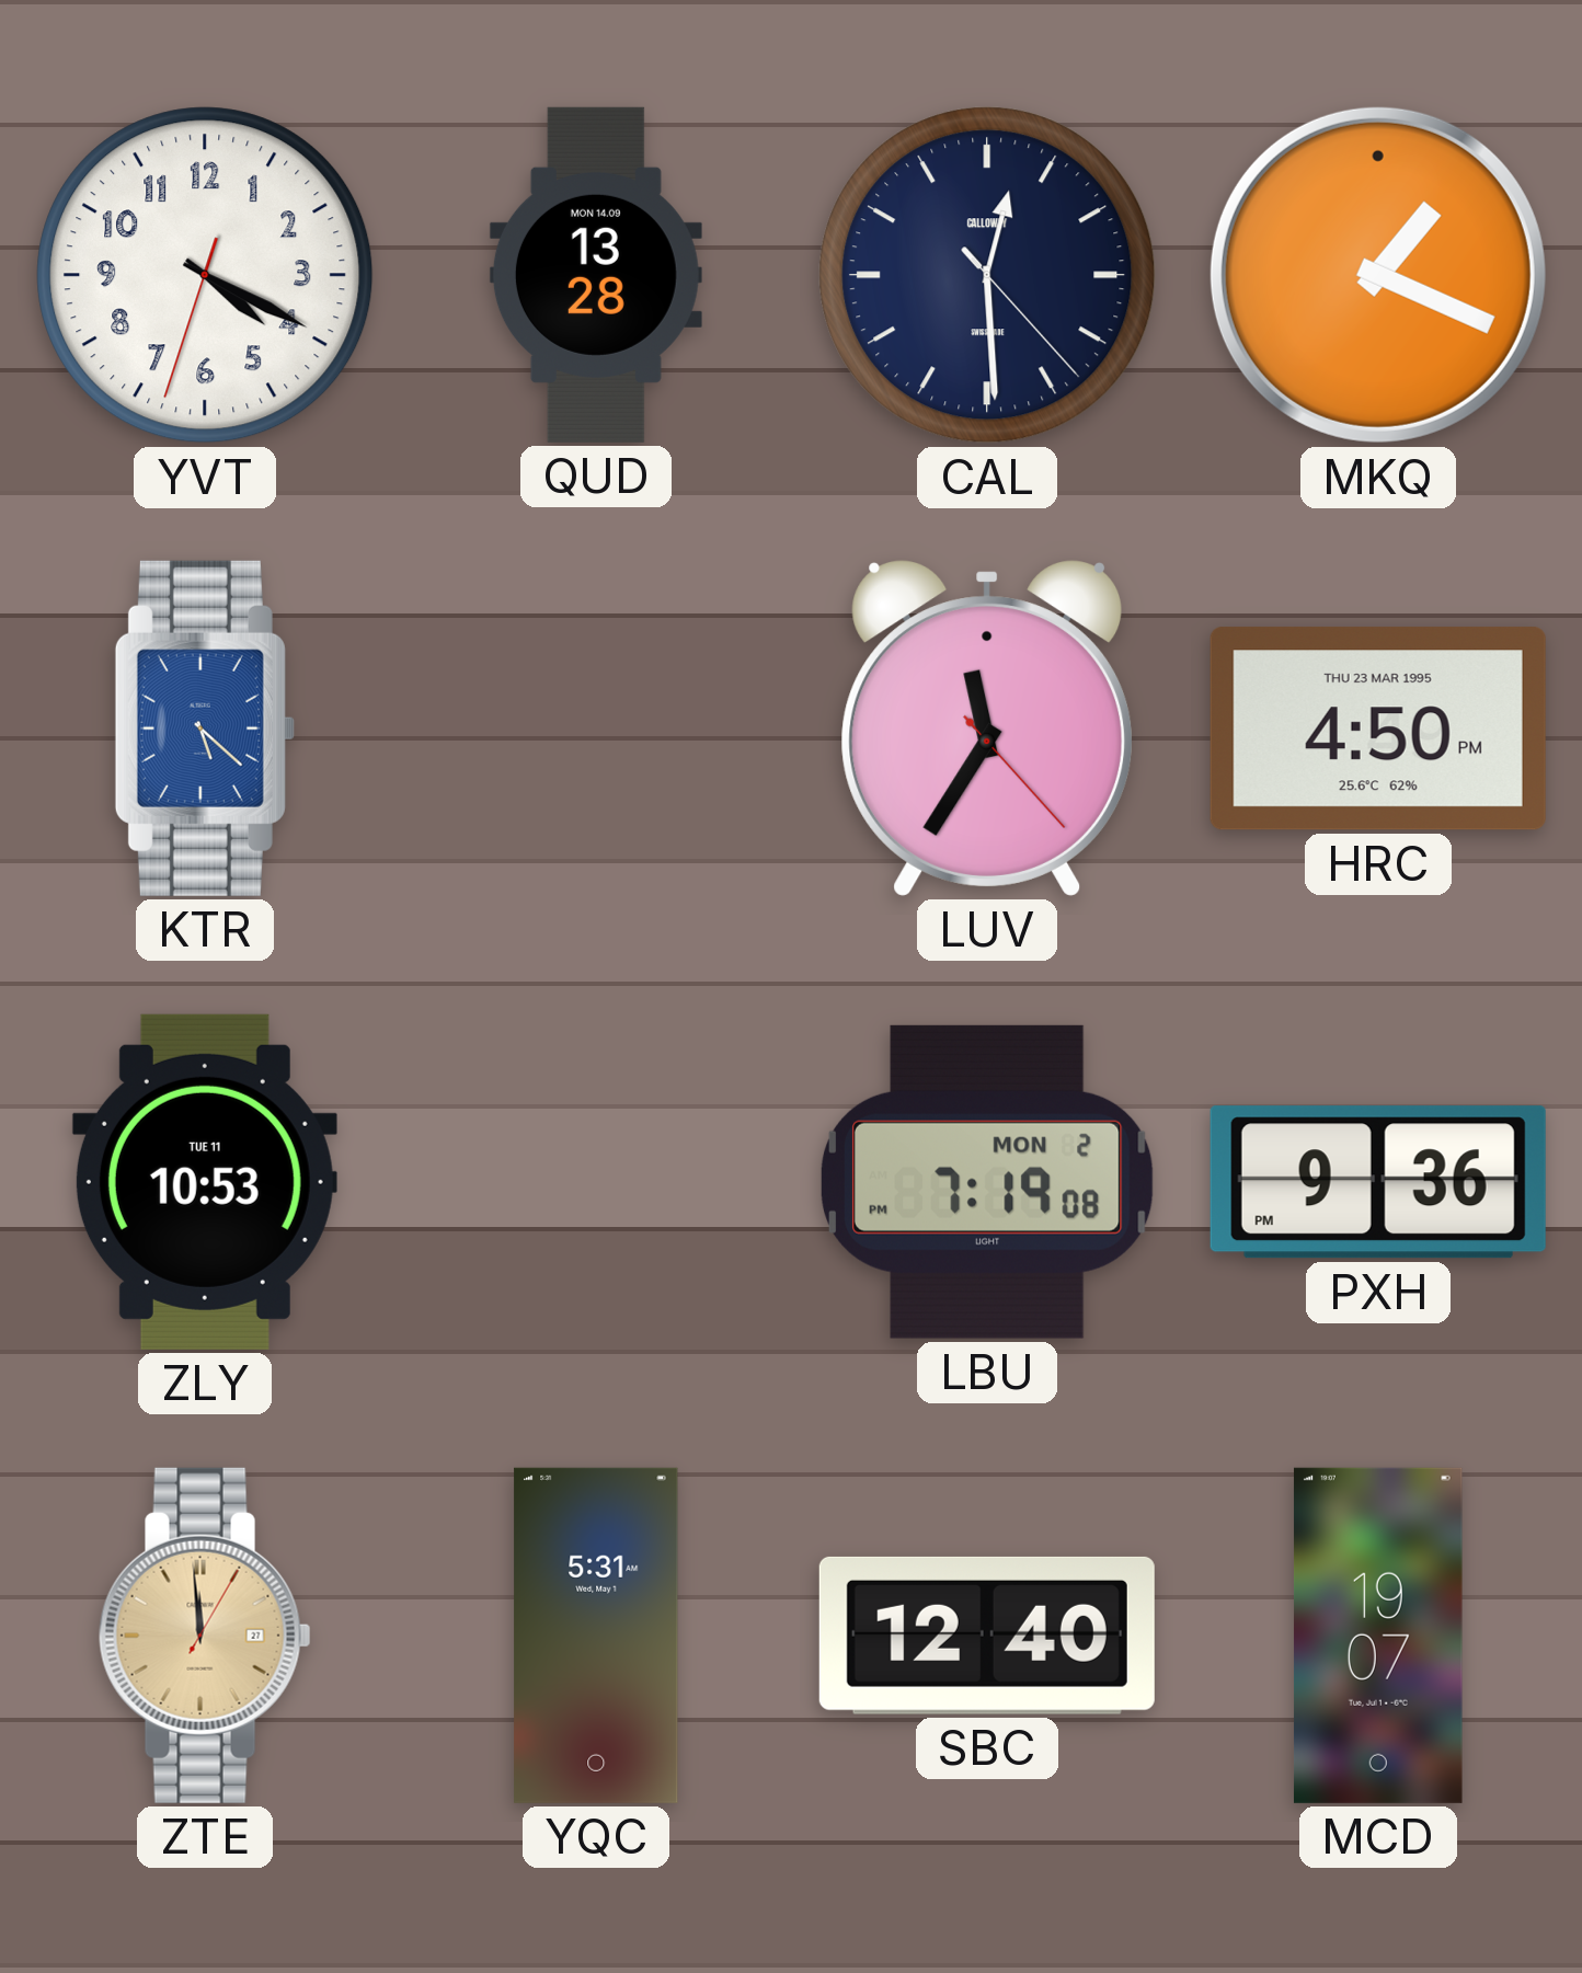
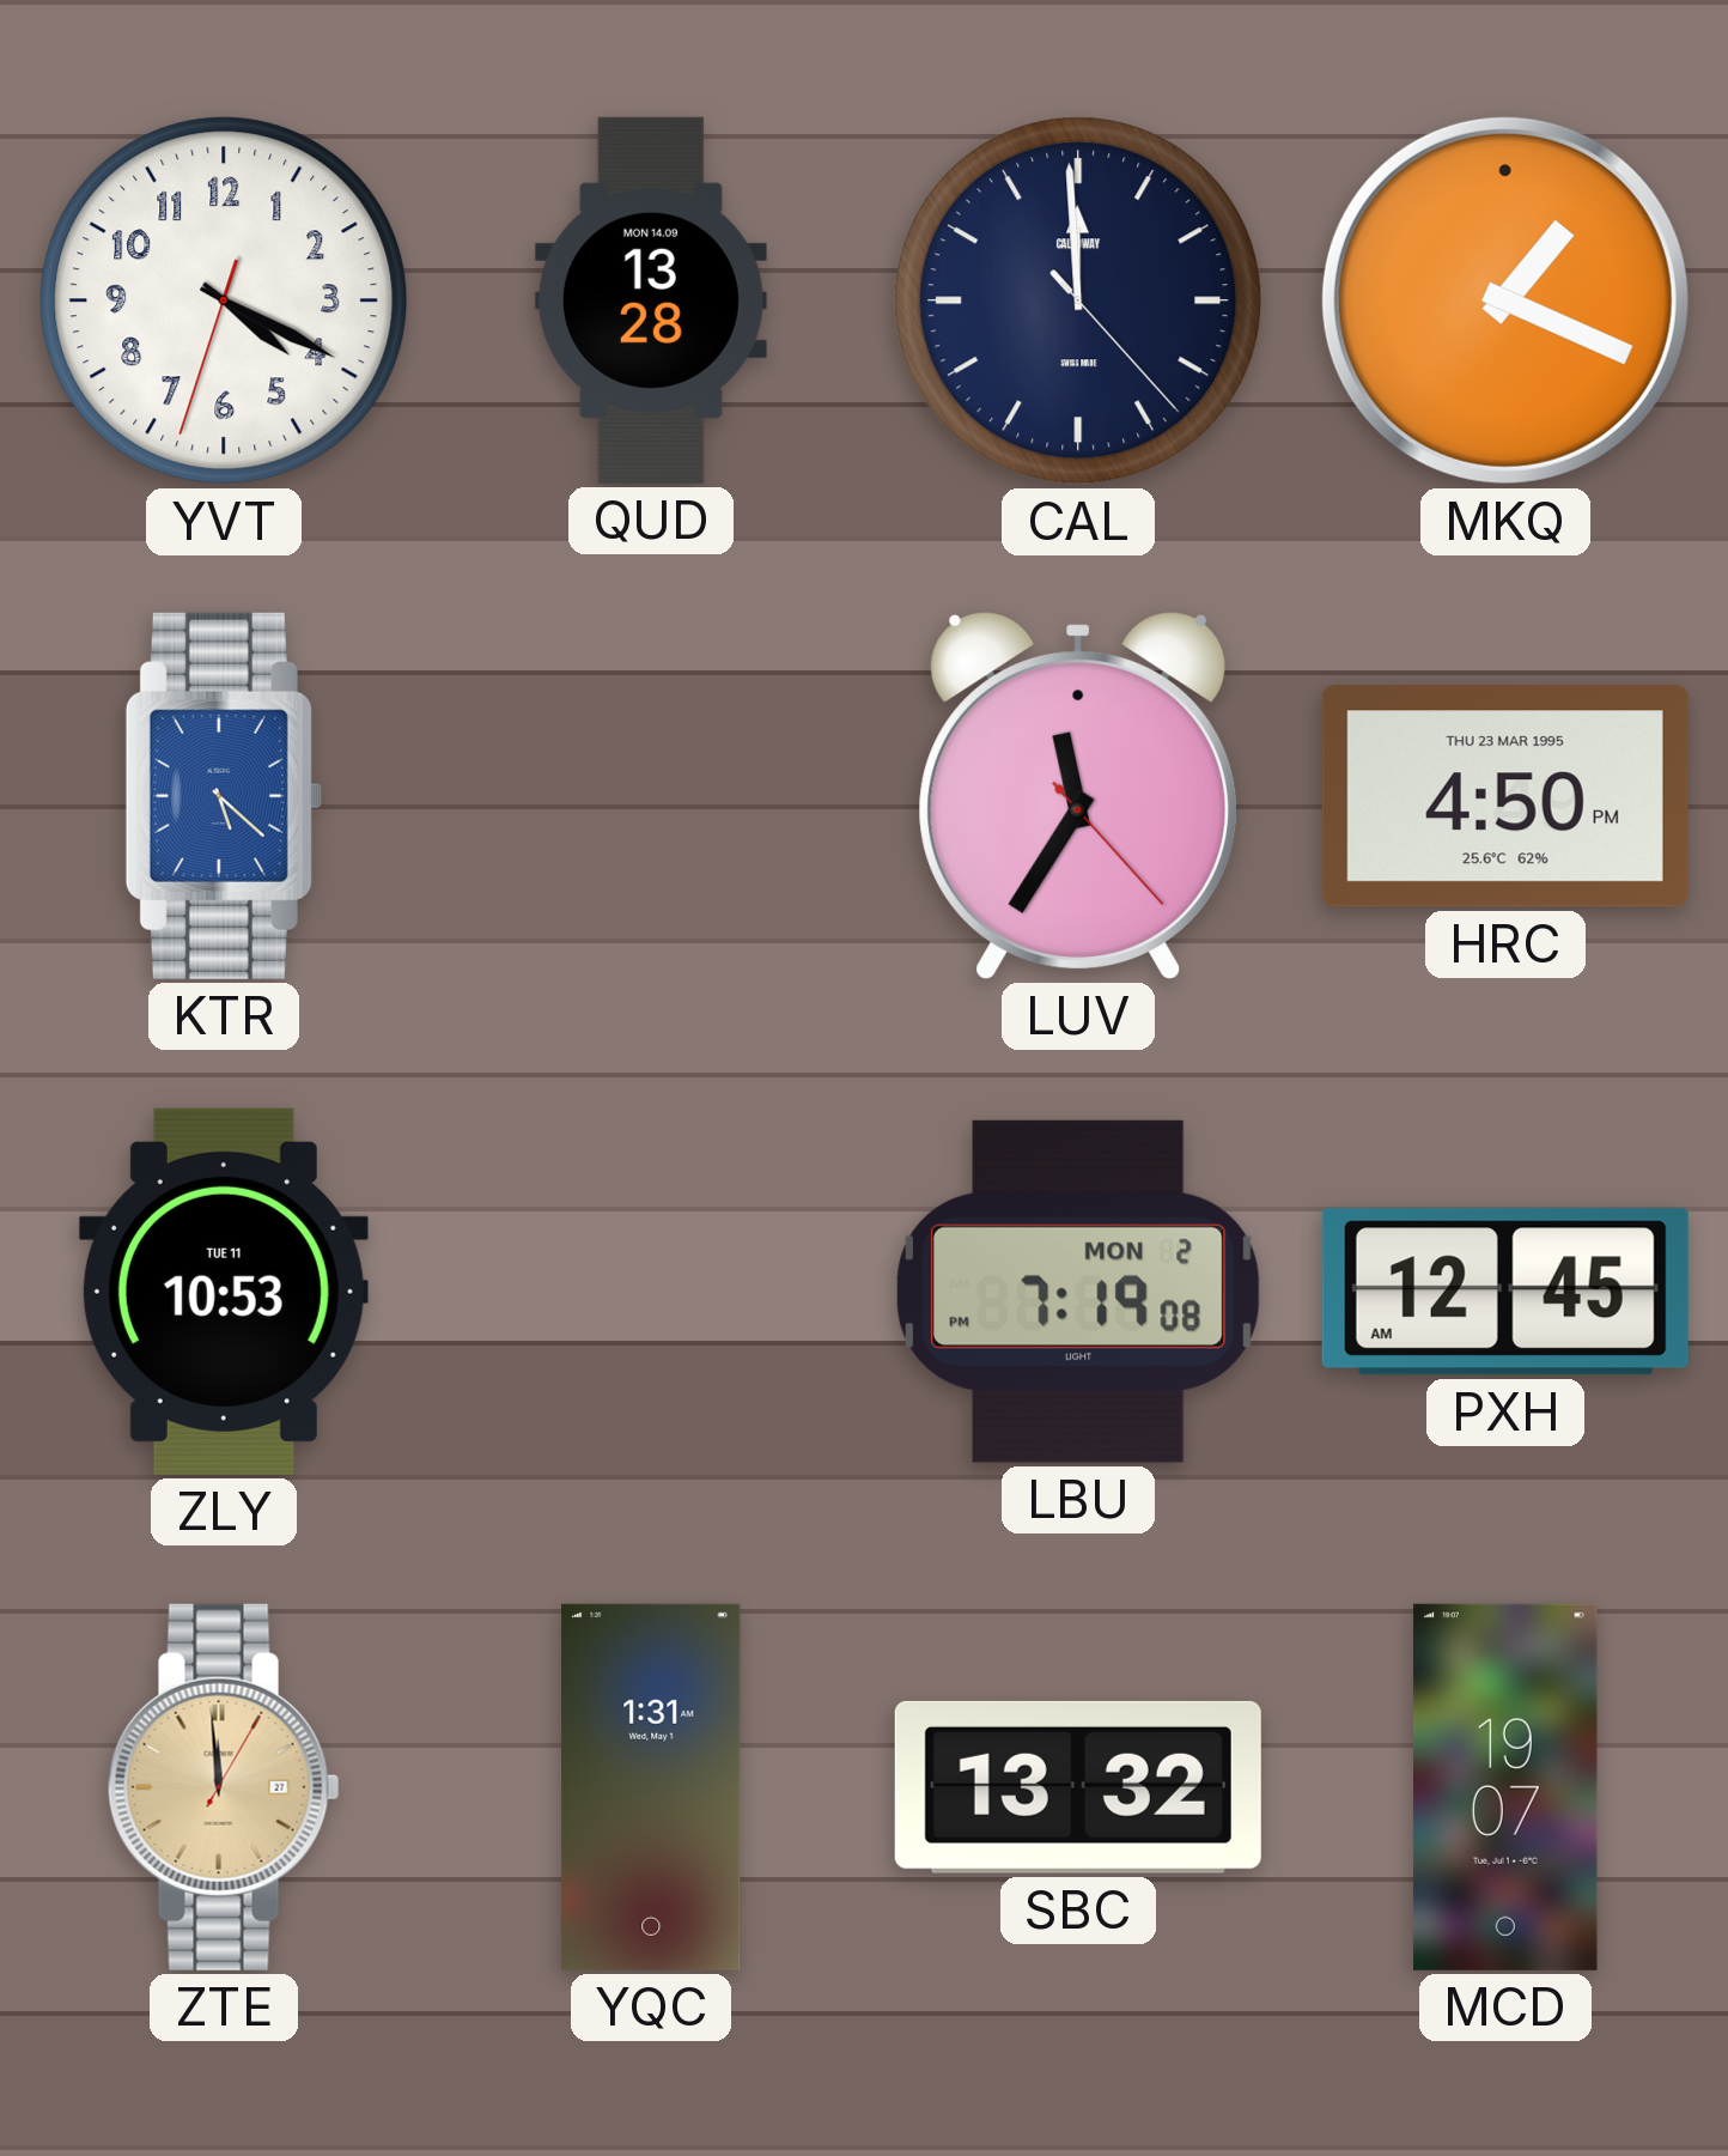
CAL: 12:29 -> 11:59
PXH: 9:36 -> 12:45
YQC: 5:31 -> 1:31
SBC: 12:40 -> 13:32
